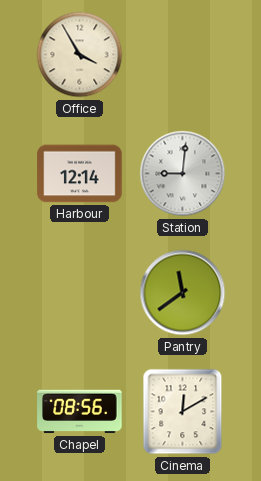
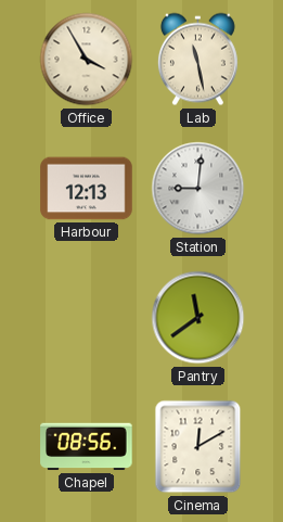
Lab: none -> 11:28
Harbour: 12:14 -> 12:13
